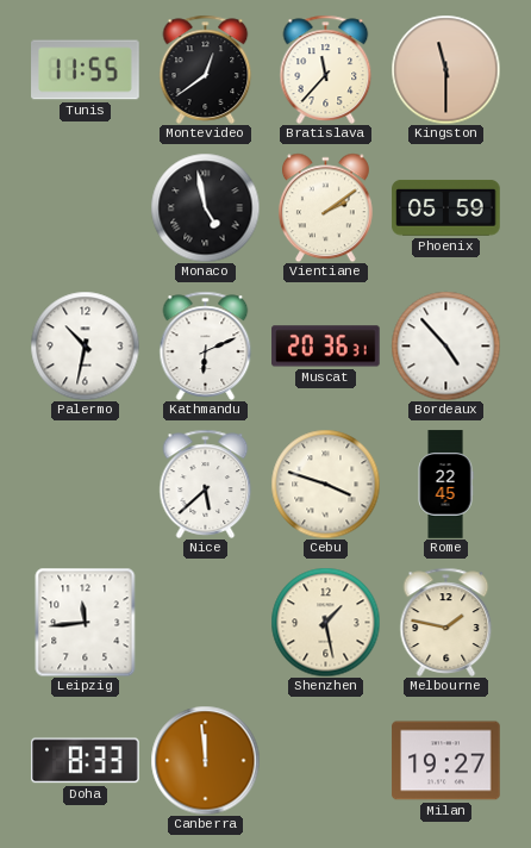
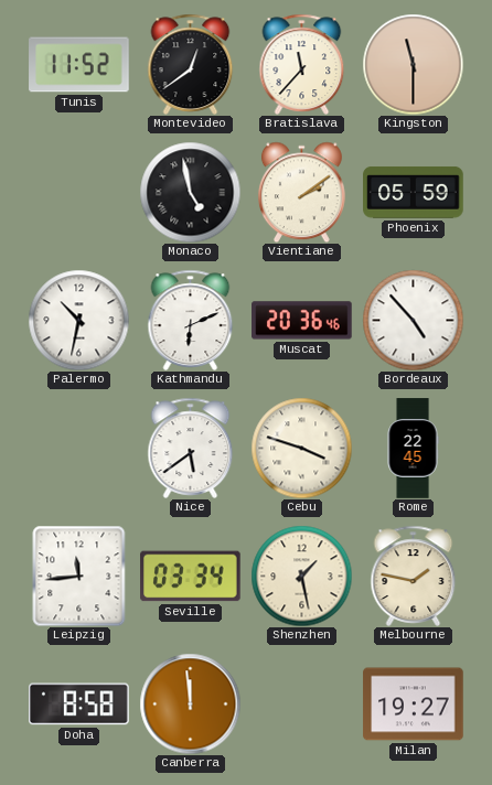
Tunis: 11:55 -> 11:52
Muscat: 20:36:31 -> 20:36:46
Nice: 5:38 -> 5:39
Seville: none -> 03:34
Doha: 8:33 -> 8:58
